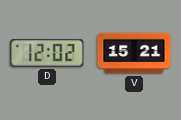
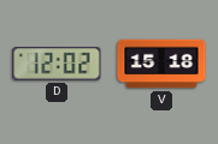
V: 15:21 -> 15:18
